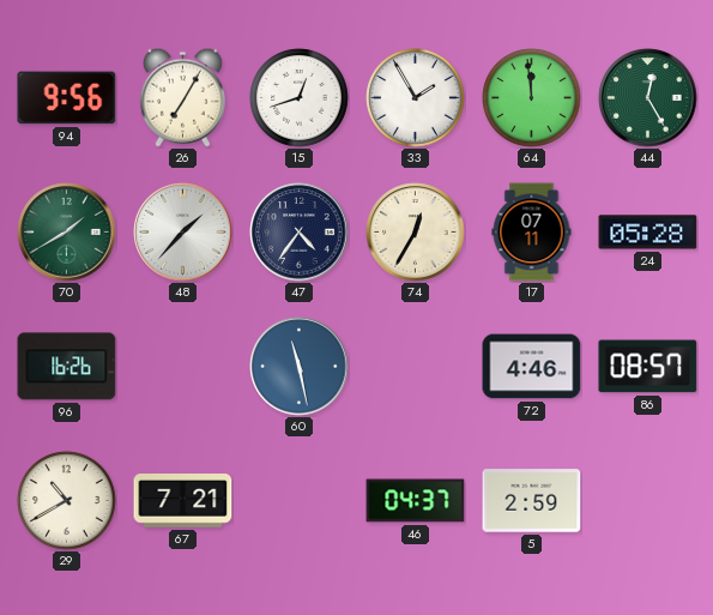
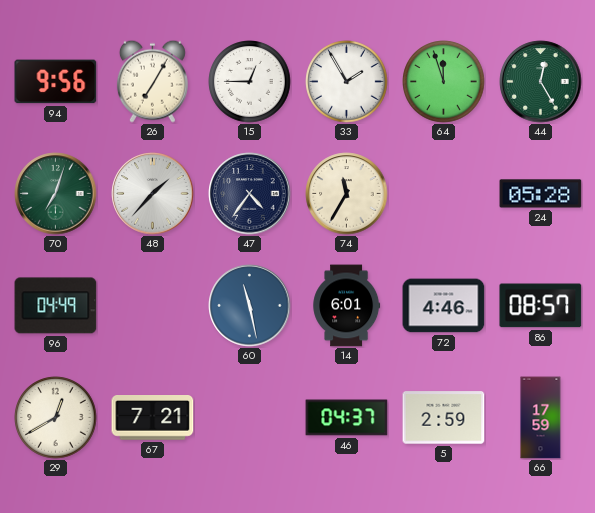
15: 12:42 -> 12:45
64: 11:59 -> 11:57
70: 1:40 -> 7:03
74: 12:35 -> 11:35
17: 07:11 -> none
96: 16:26 -> 04:49
14: none -> 6:01
29: 10:40 -> 12:40
66: none -> 17:59
